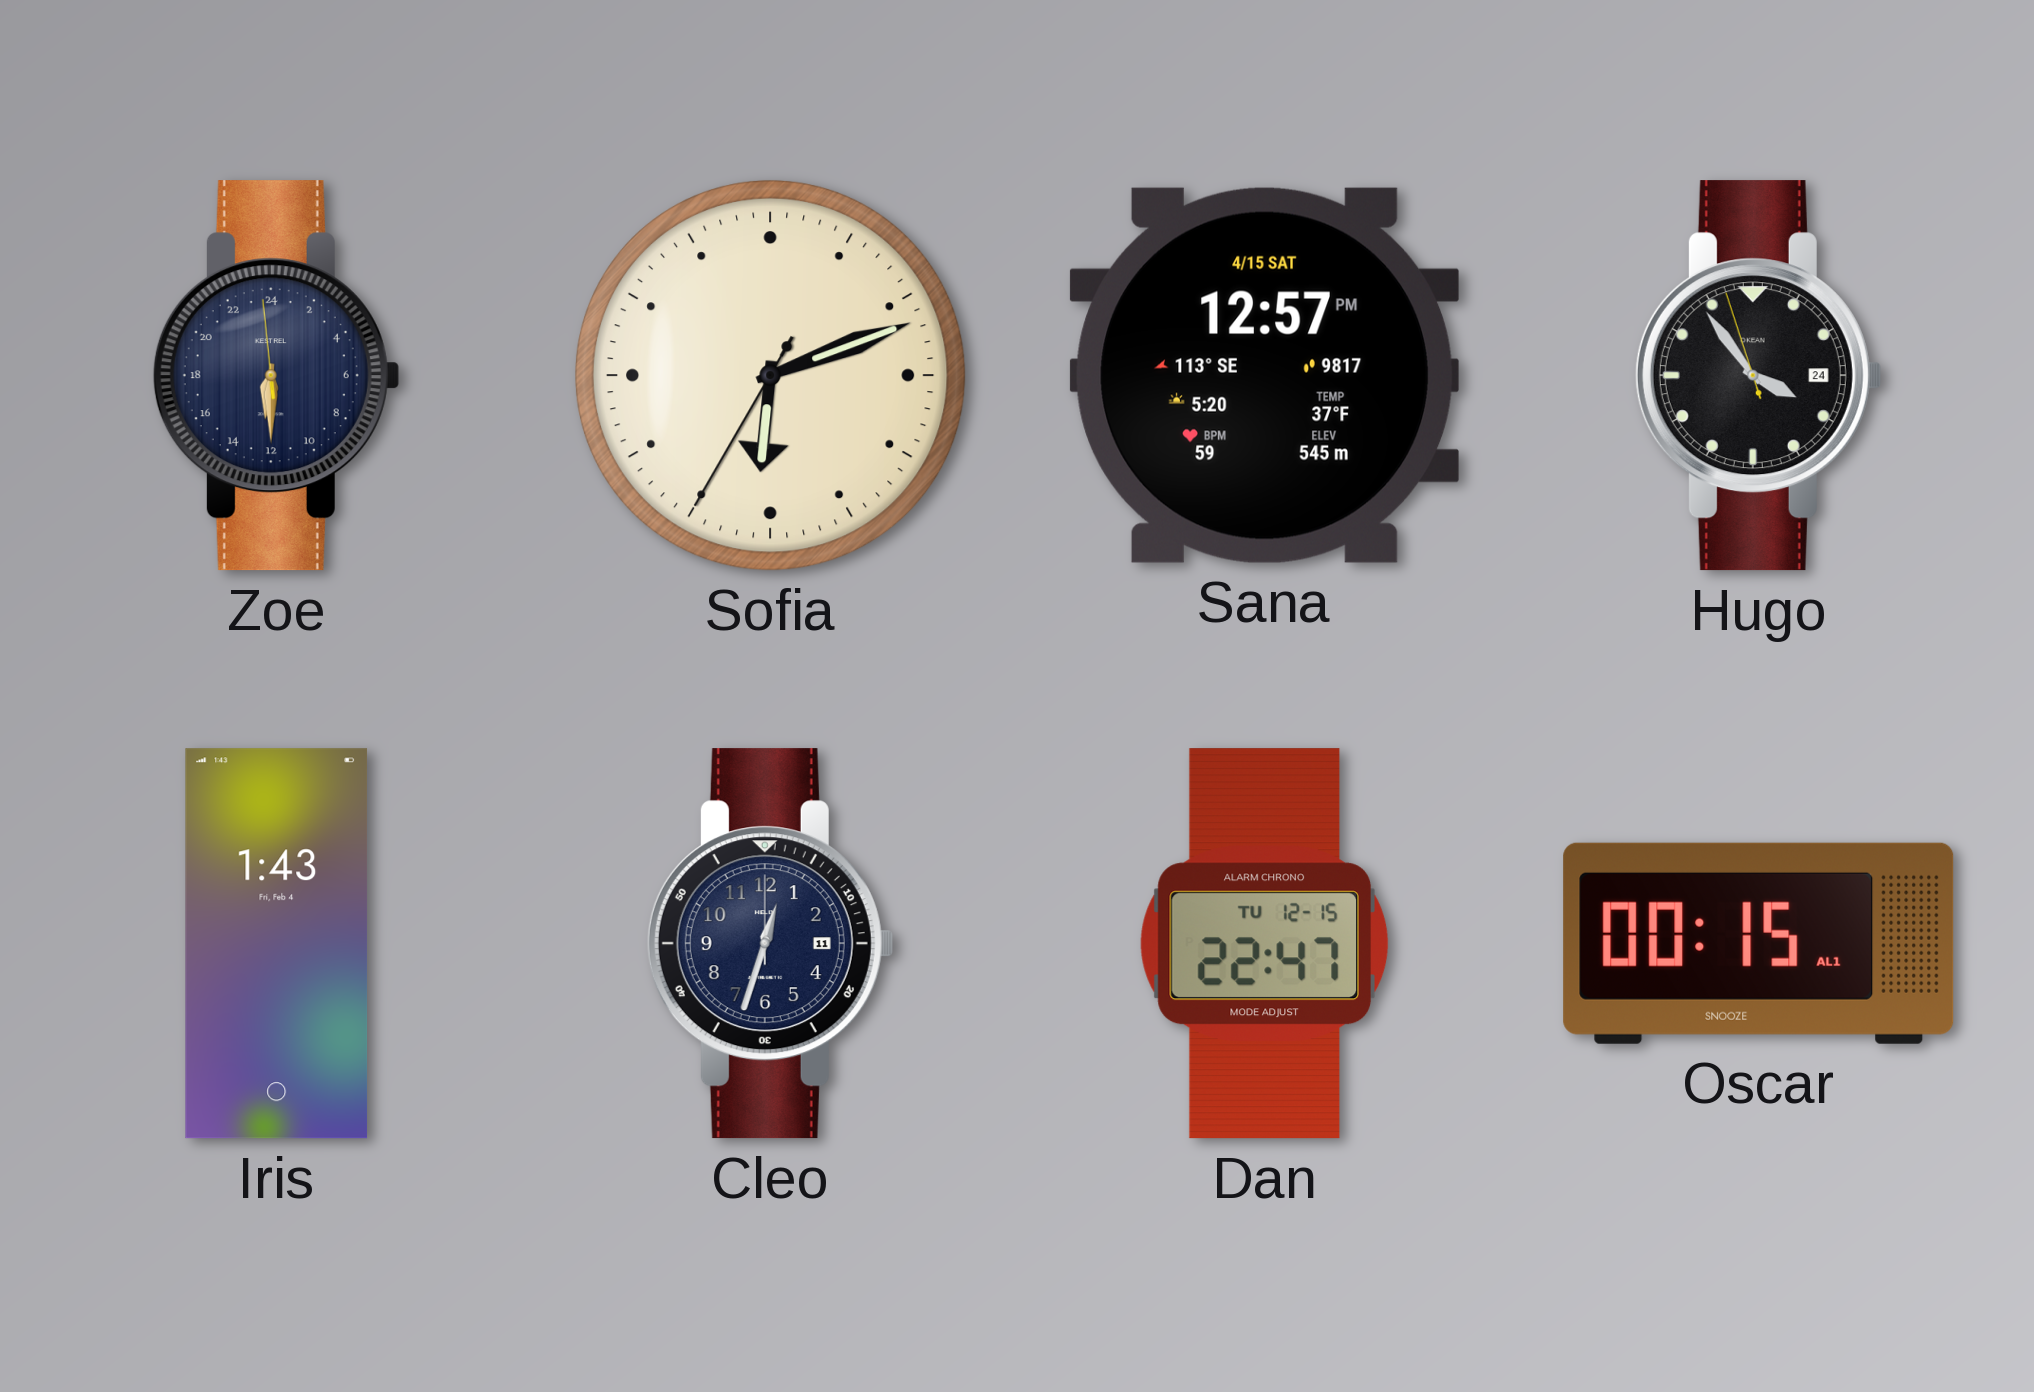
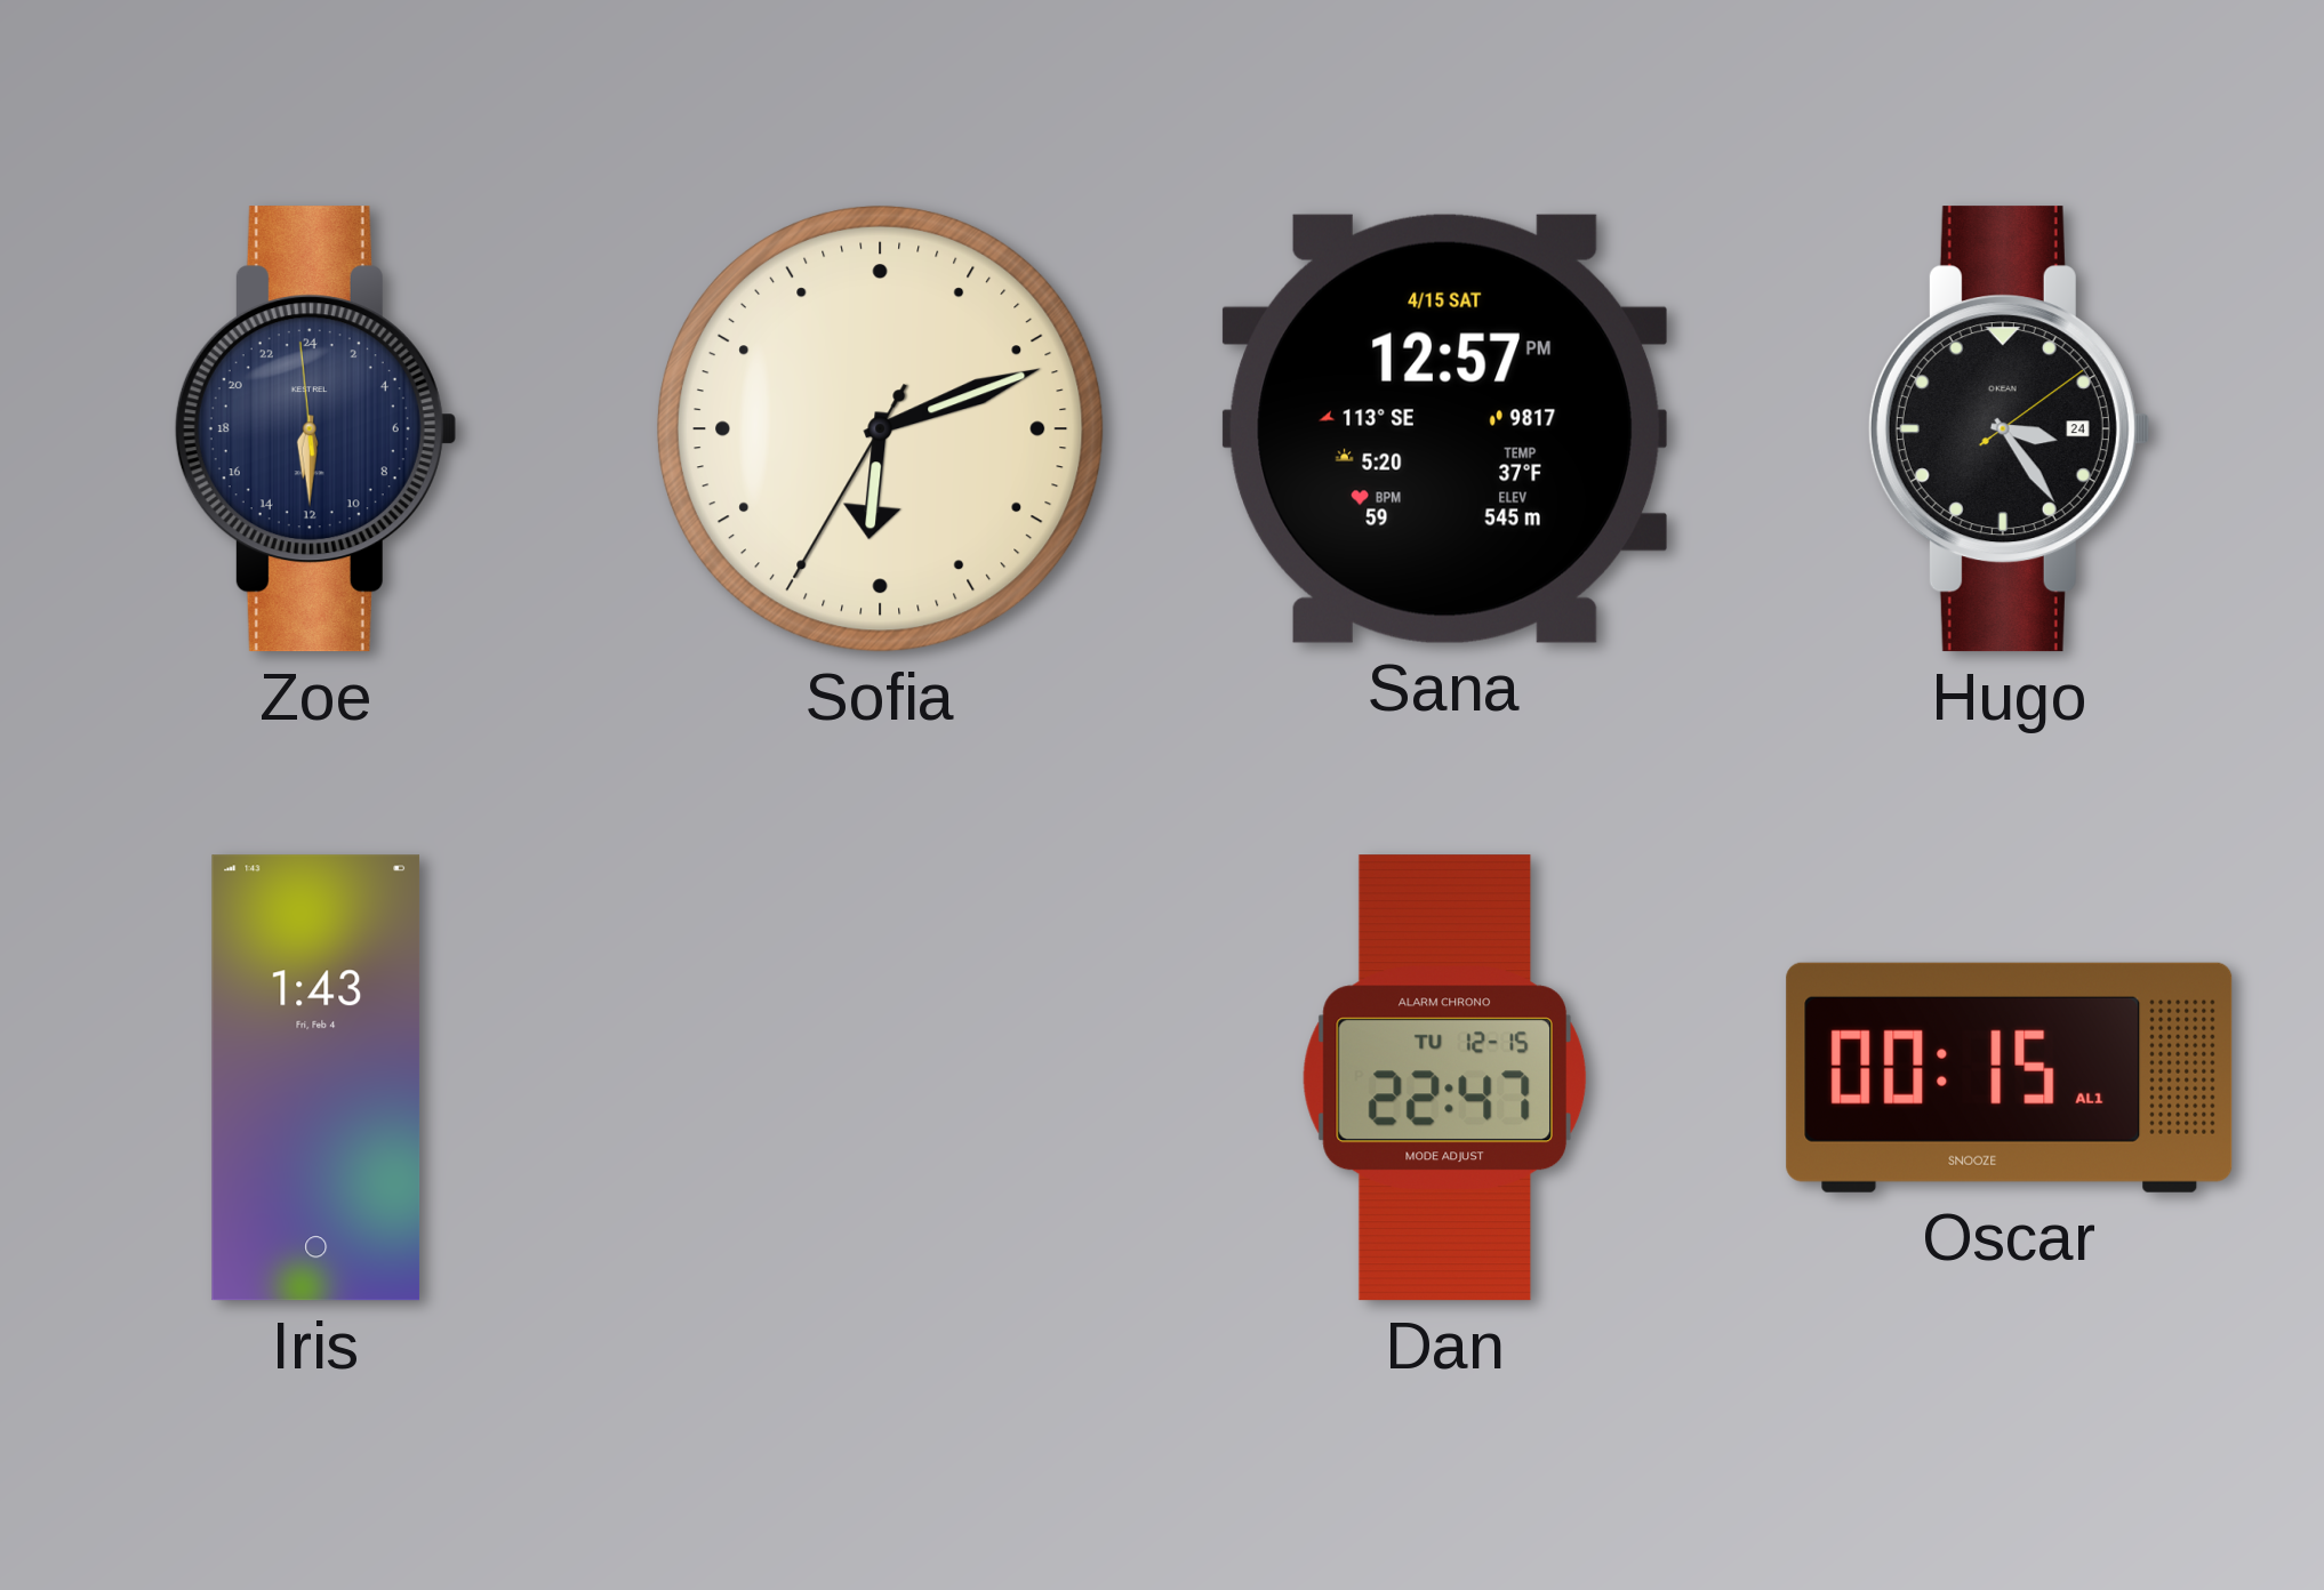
Hugo: 3:53 -> 3:24
Cleo: 12:33 -> none
